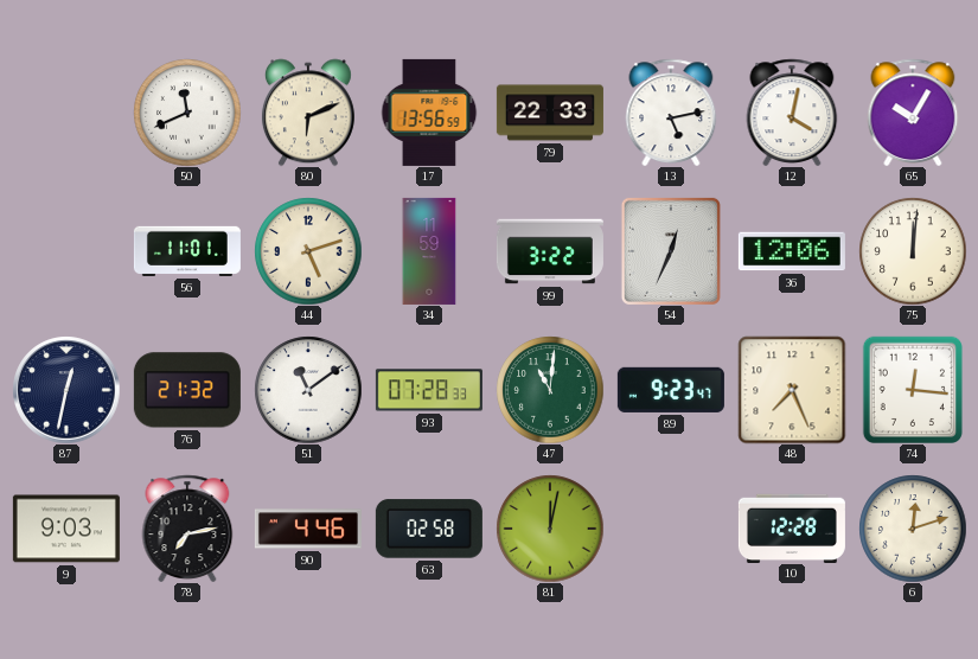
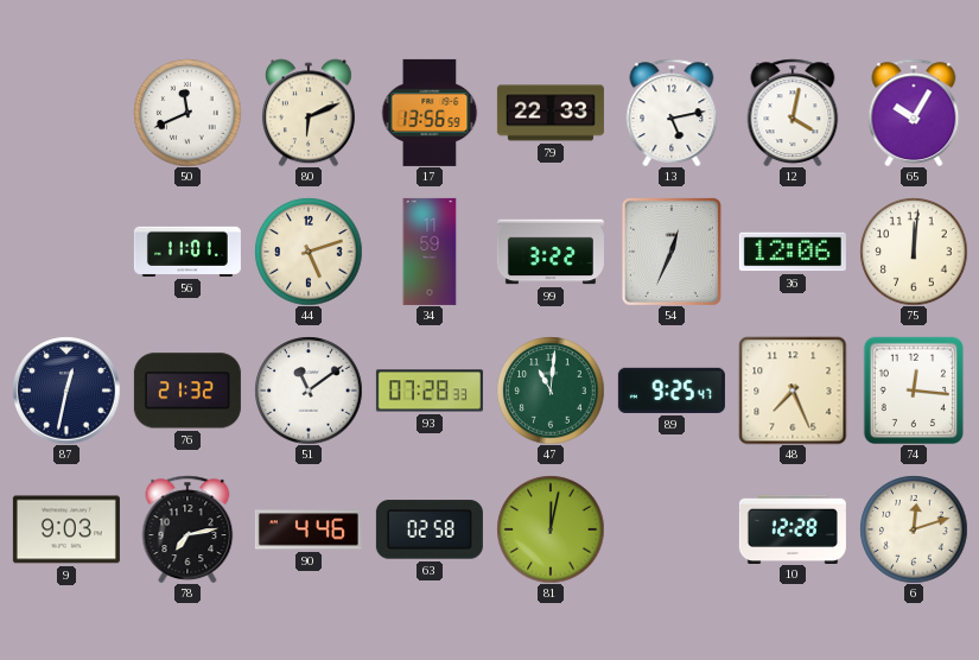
89: 9:23 -> 9:25
